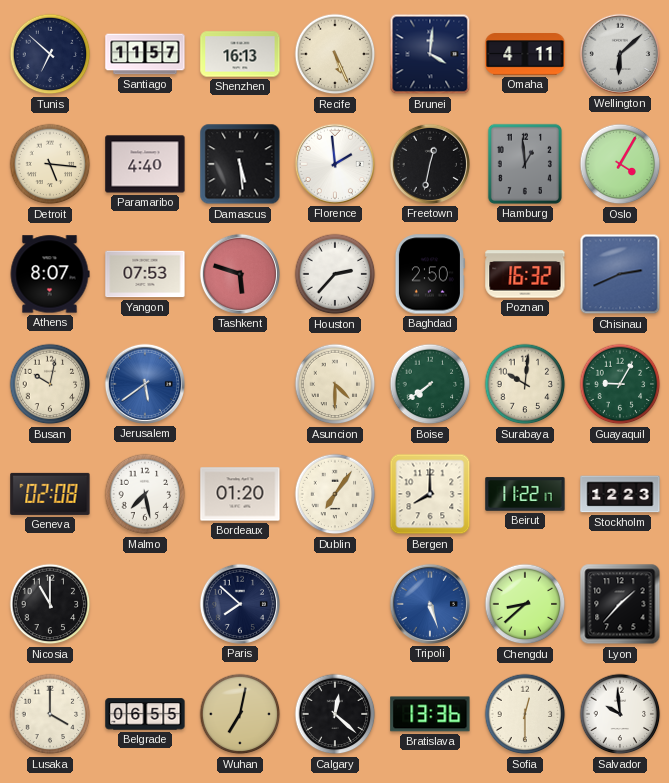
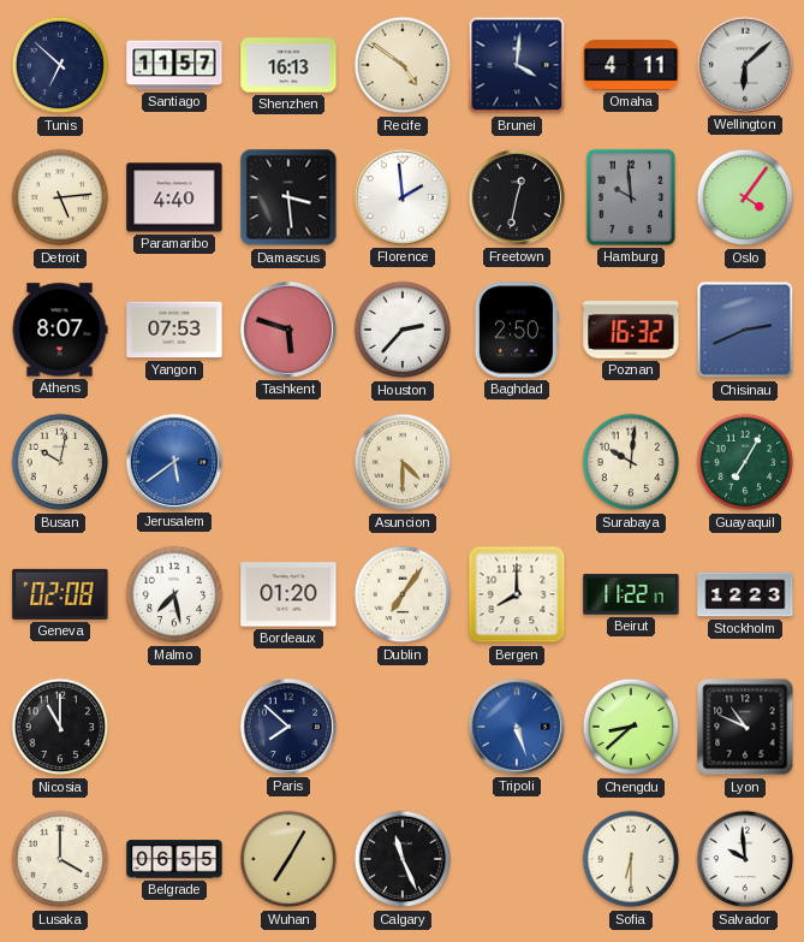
Recife: 5:26 -> 4:51
Detroit: 5:16 -> 5:14
Damascus: 5:29 -> 3:29
Hamburg: 12:59 -> 9:59
Oslo: 4:05 -> 4:06
Boise: 7:39 -> none
Guayaquil: 9:05 -> 7:05
Lyon: 1:37 -> 10:49
Wuhan: 7:02 -> 7:05
Calgary: 12:22 -> 11:26
Bratislava: 13:36 -> none
Sofia: 12:30 -> 6:30
